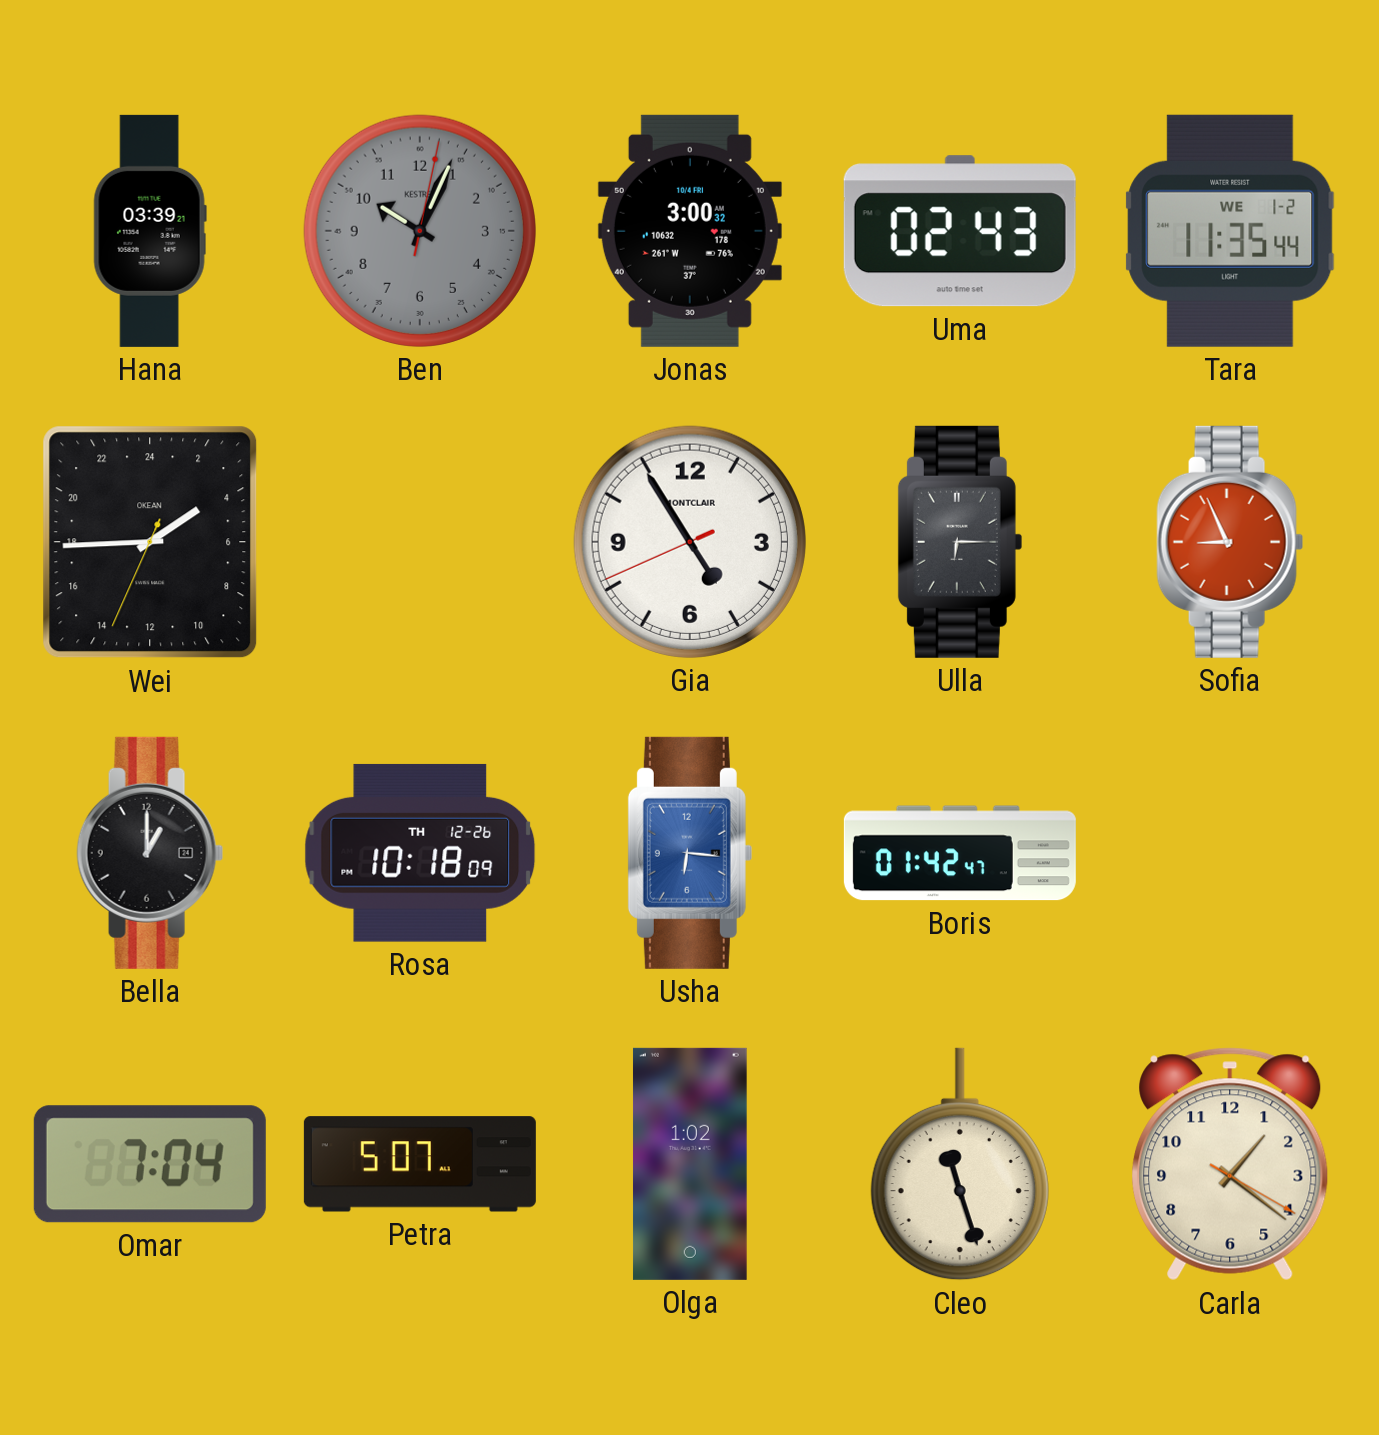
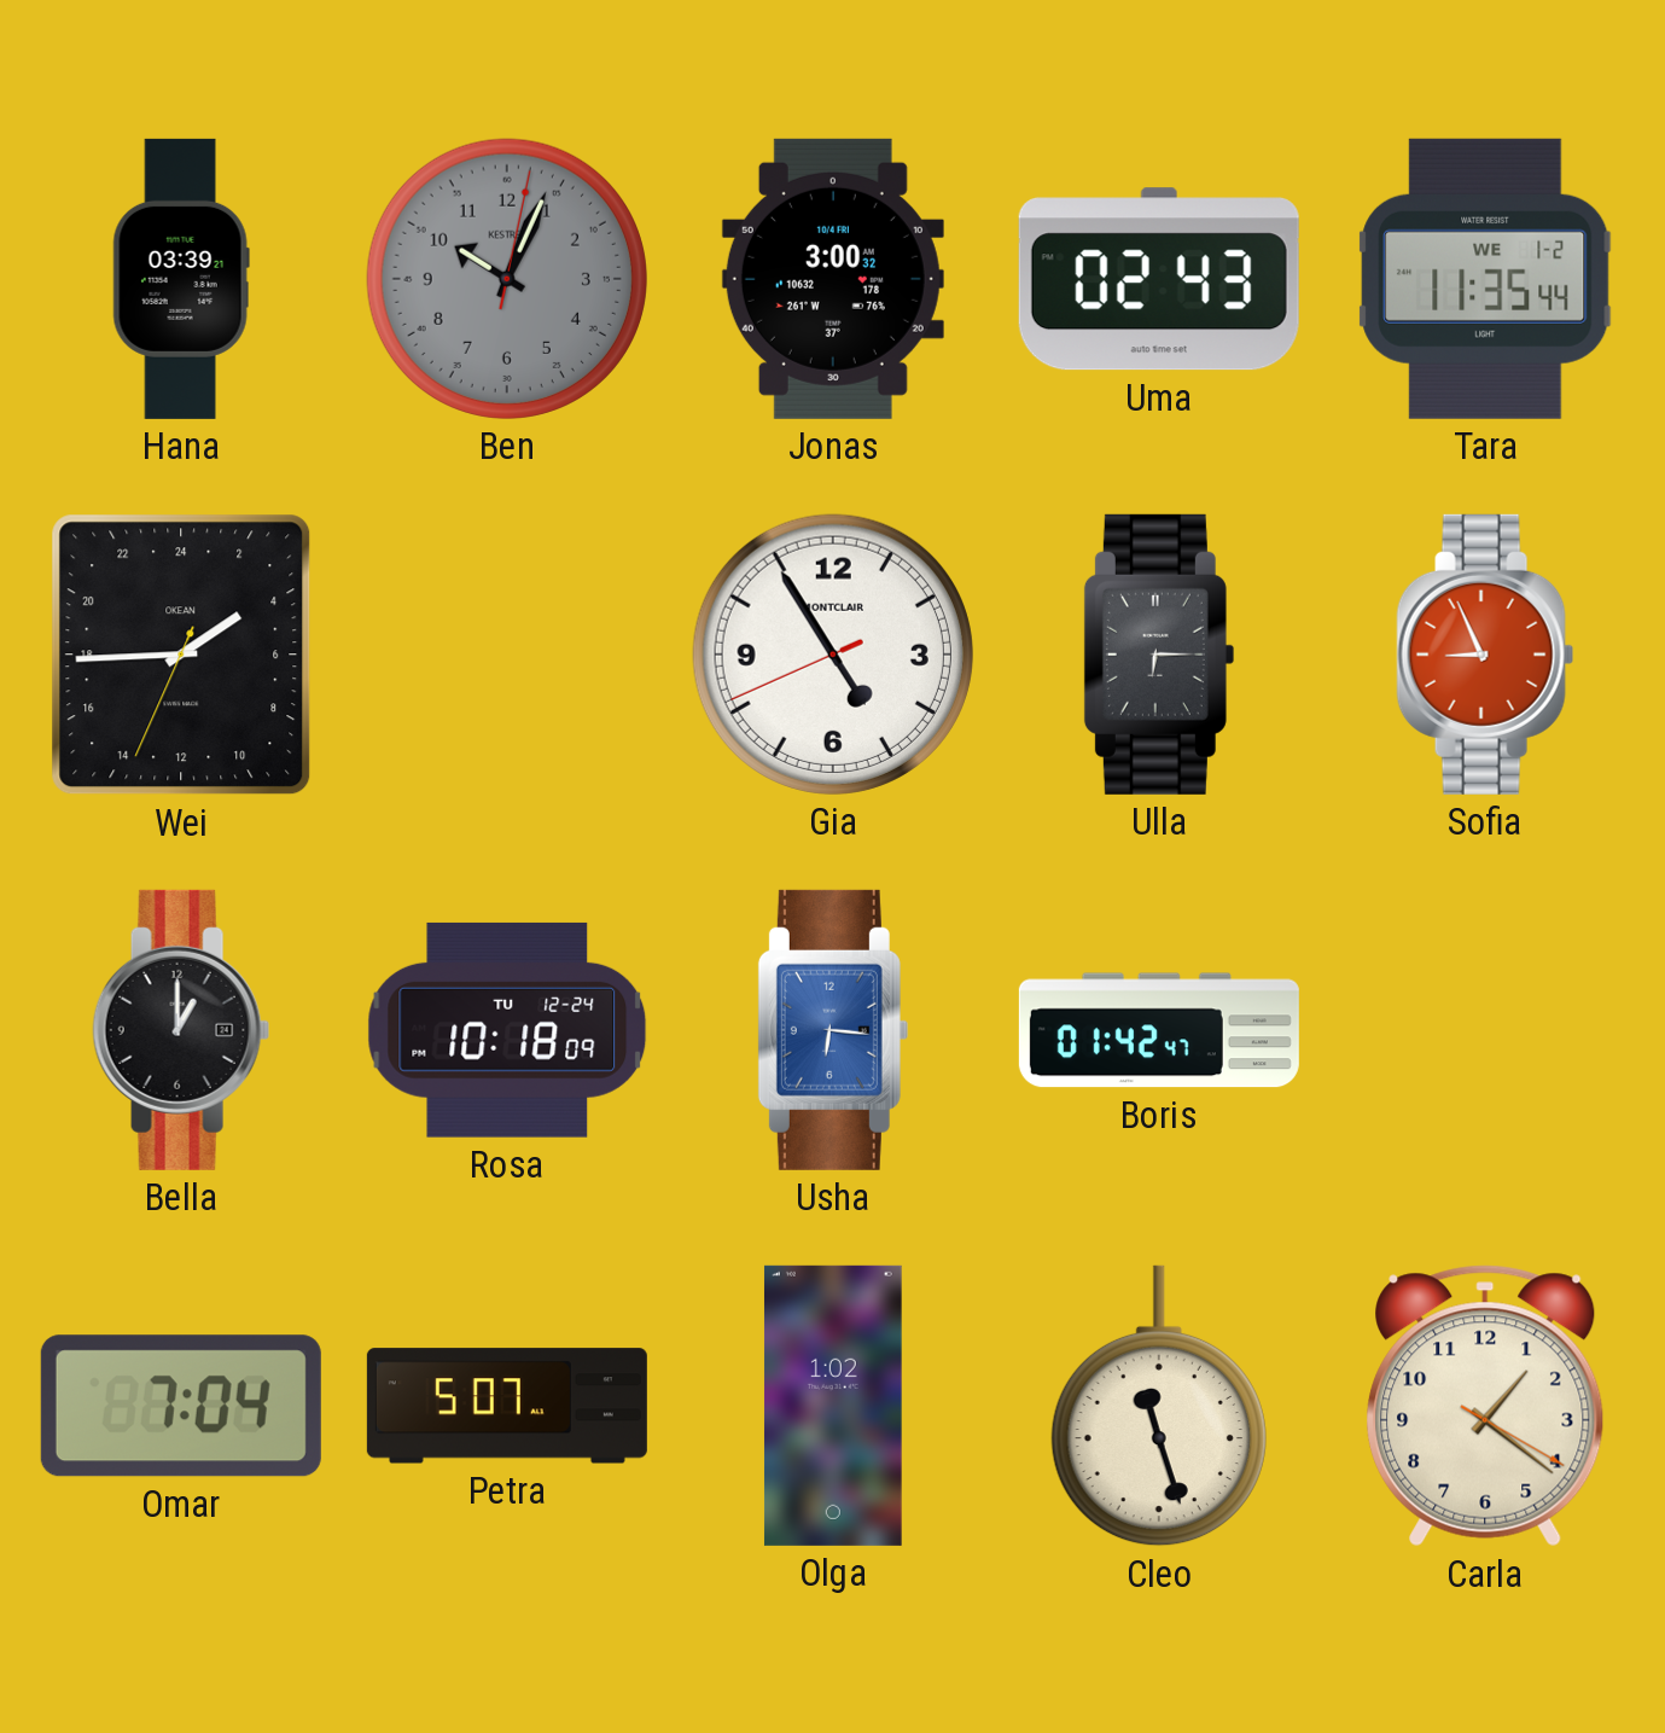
Rosa date: TH 12-26 -> TU 12-24
